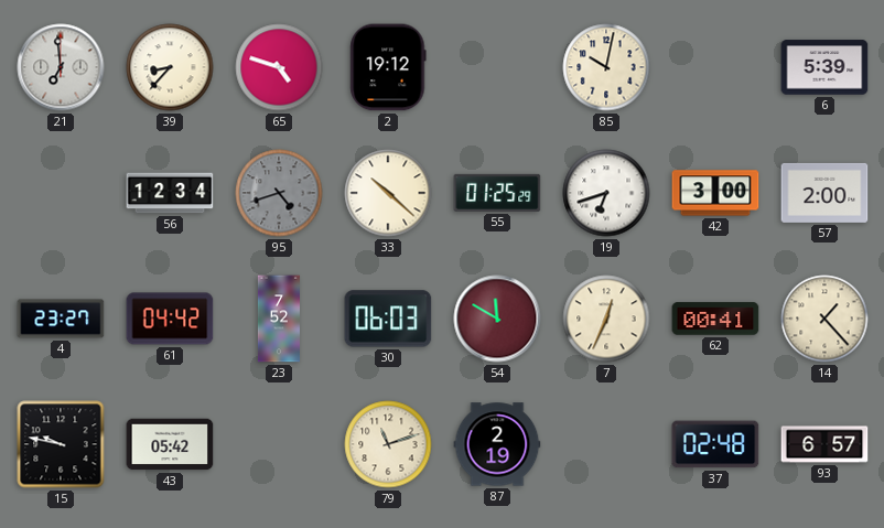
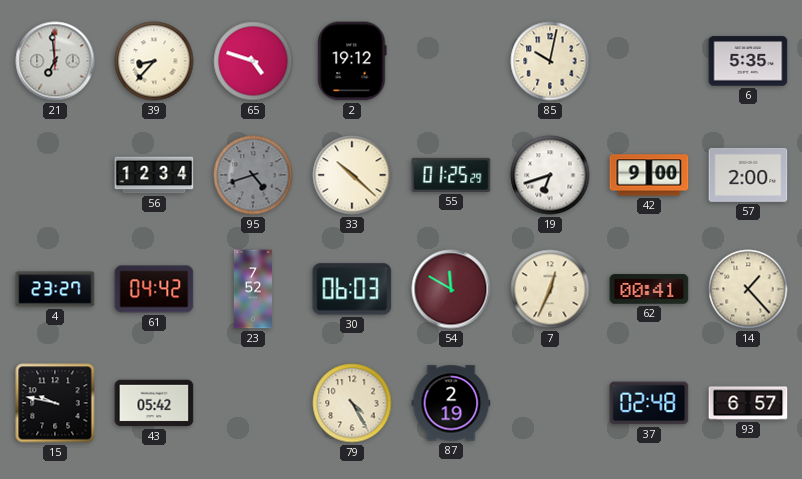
6: 5:39 -> 5:35
42: 3:00 -> 9:00
79: 11:12 -> 4:25
